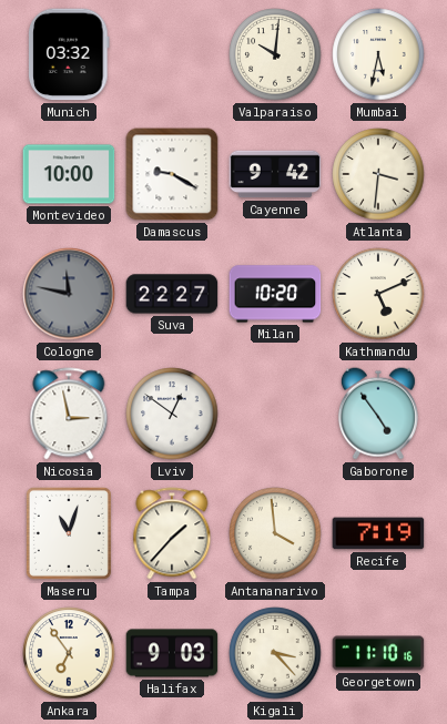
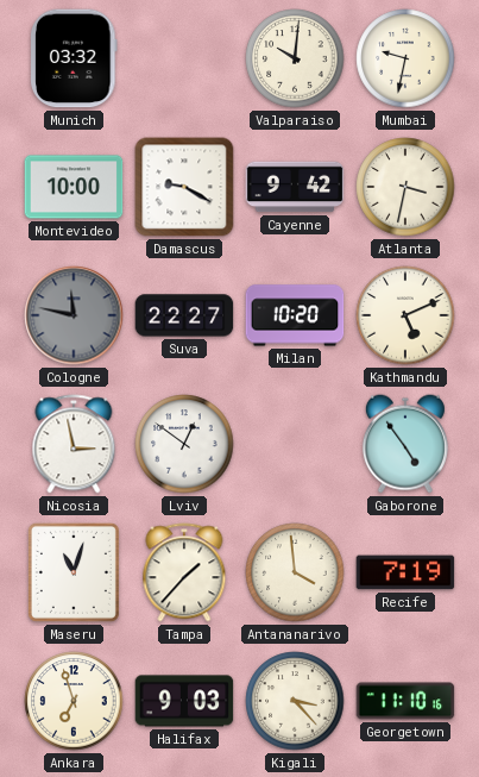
Mumbai: 5:32 -> 9:32
Atlanta: 3:31 -> 3:32
Ankara: 6:54 -> 6:57
